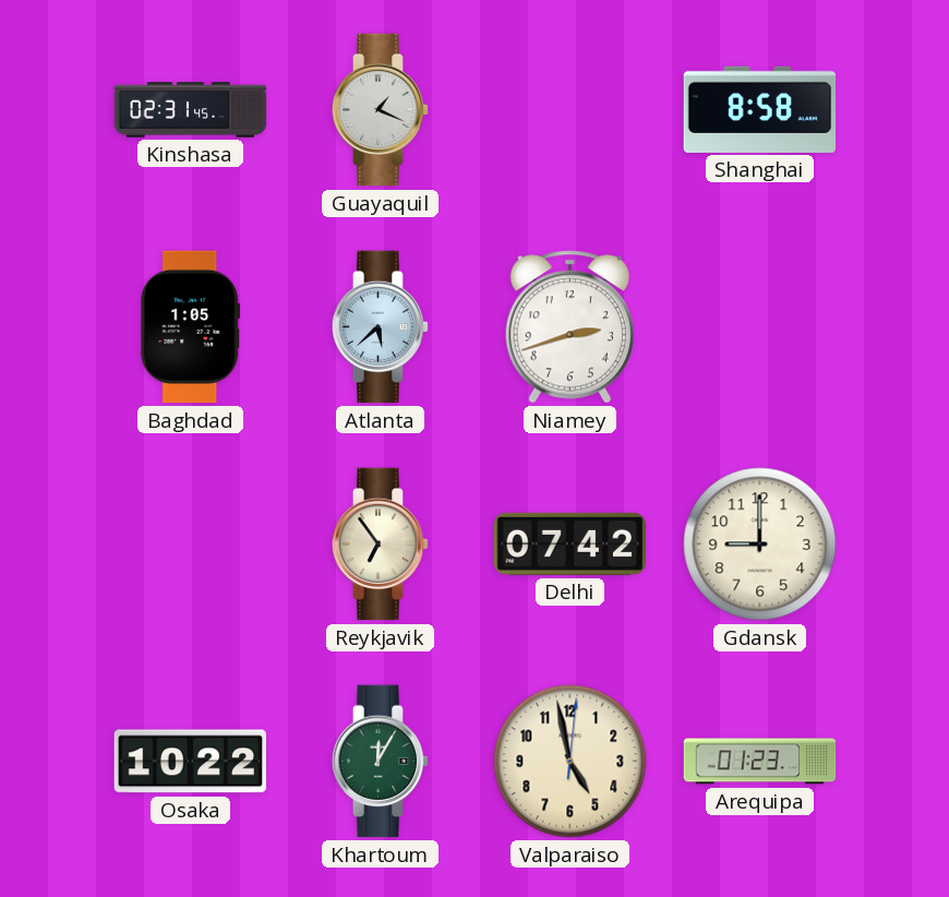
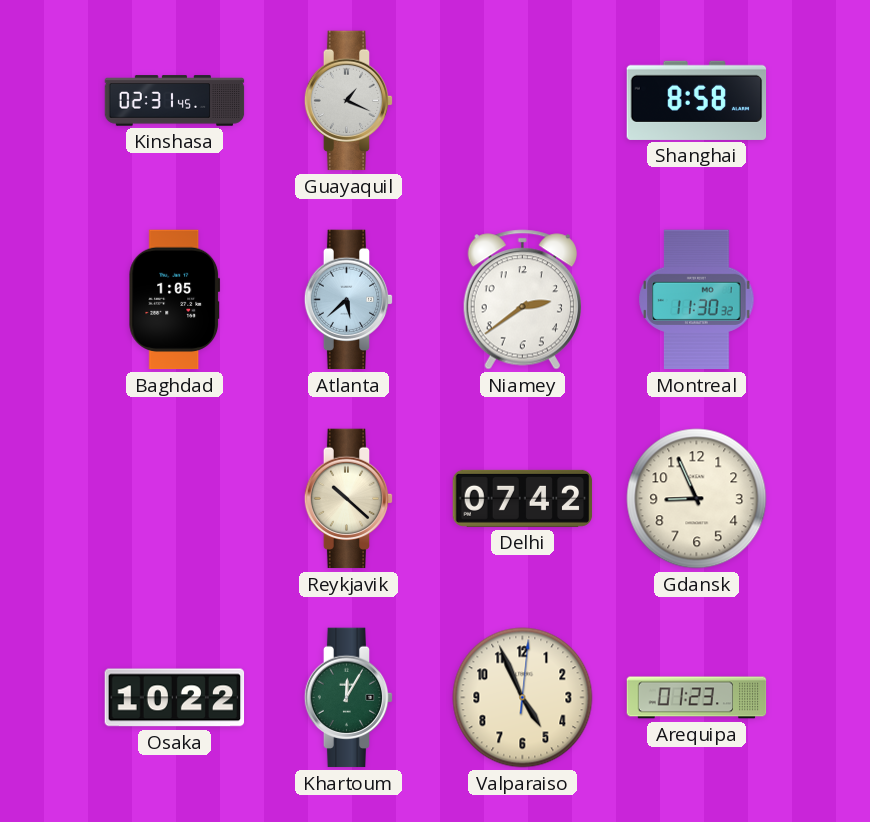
Niamey: 2:42 -> 2:39
Montreal: none -> 11:30
Reykjavik: 6:54 -> 10:22
Gdansk: 9:00 -> 8:56
Valparaiso: 4:58 -> 4:56
